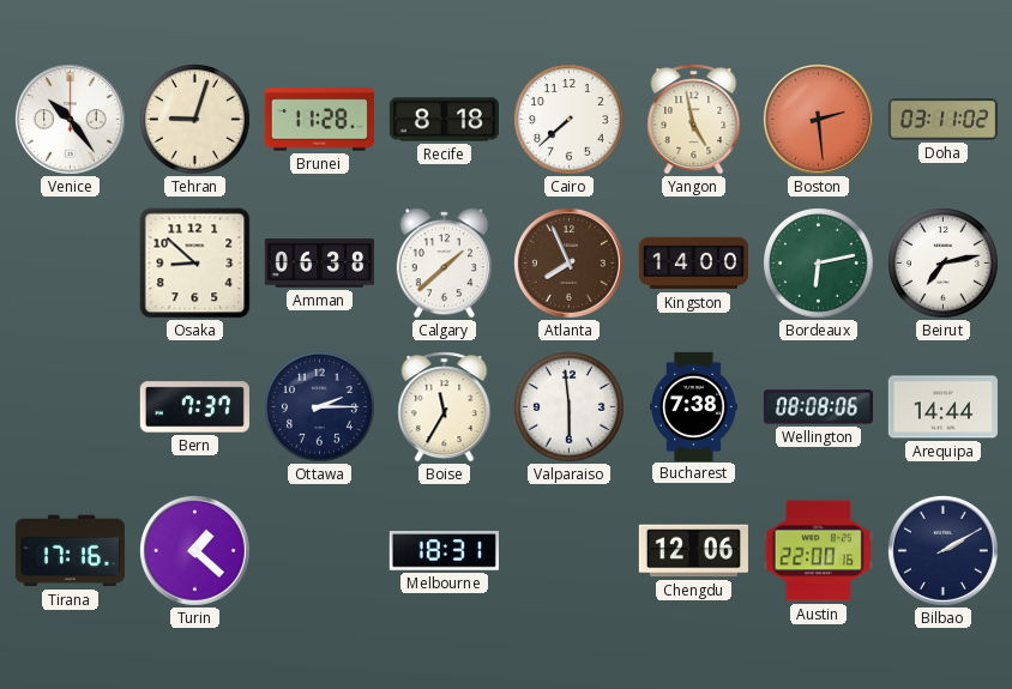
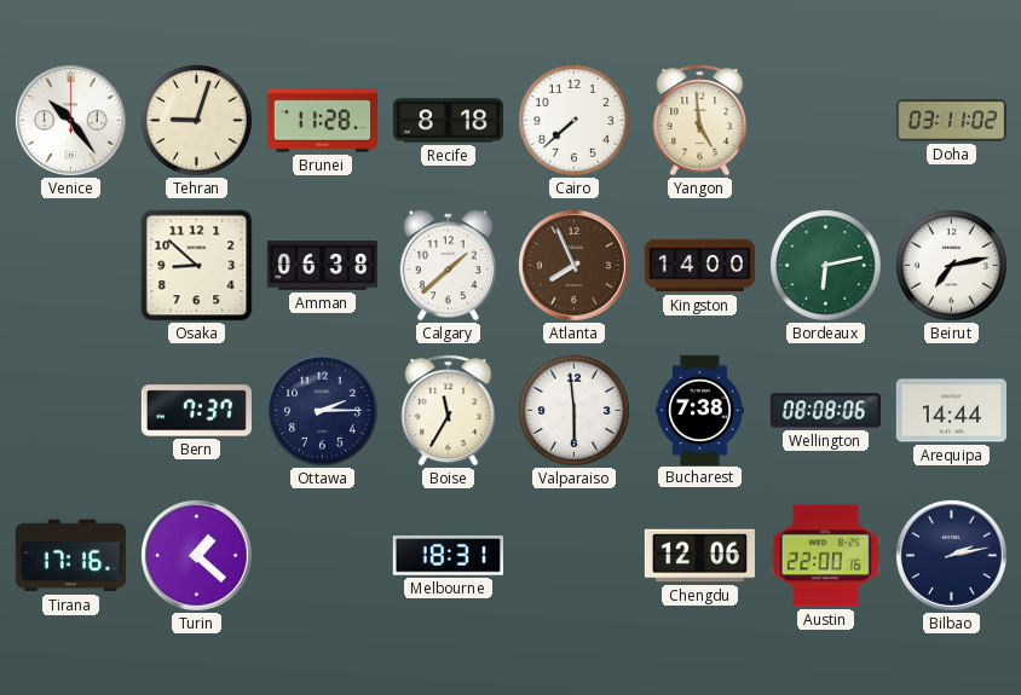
Yangon: 4:58 -> 4:59
Boston: 2:29 -> none
Bilbao: 2:10 -> 2:13
